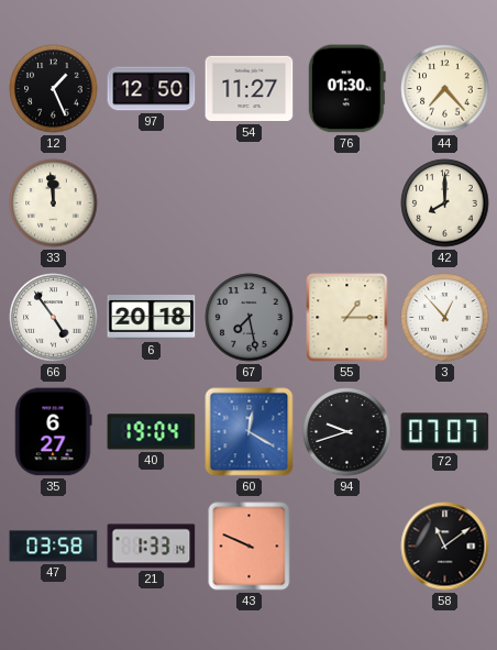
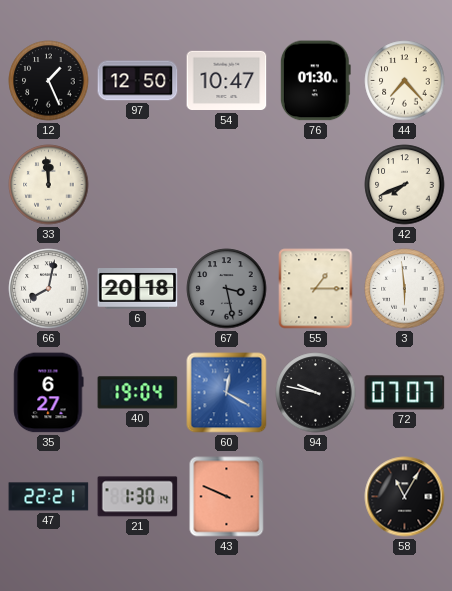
54: 11:27 -> 10:47
42: 8:00 -> 7:41
66: 4:54 -> 8:02
67: 7:28 -> 3:28
3: 12:53 -> 5:59
94: 9:42 -> 9:47
47: 03:58 -> 22:21
21: 1:33 -> 1:30
58: 11:09 -> 11:05
